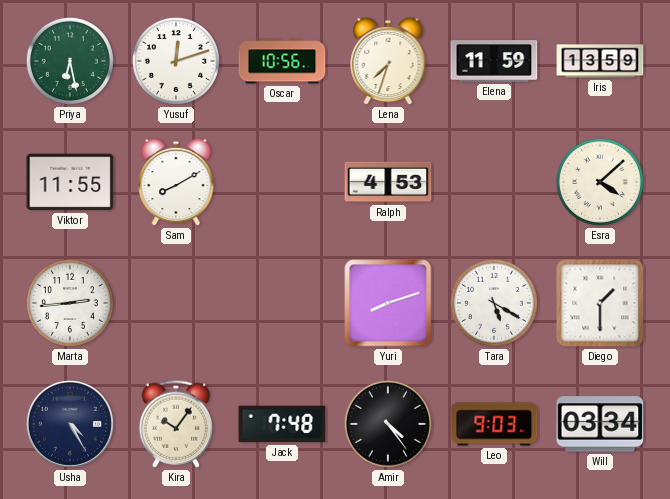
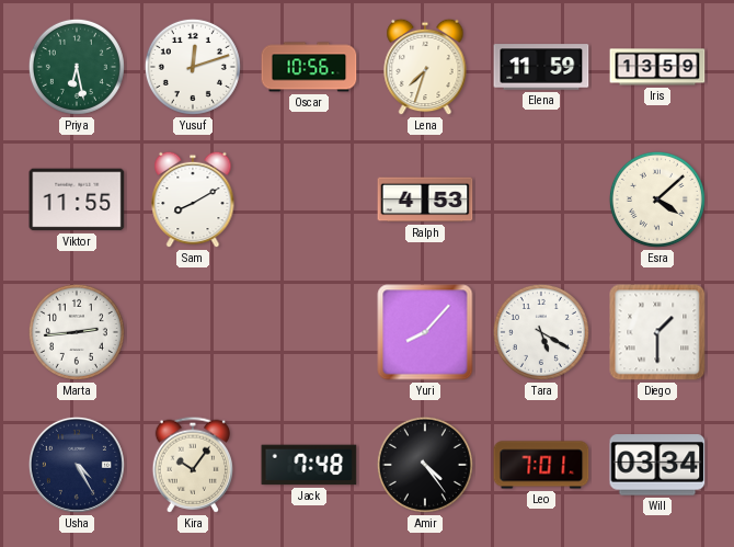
Yuri: 8:12 -> 8:07
Leo: 9:03 -> 7:01
